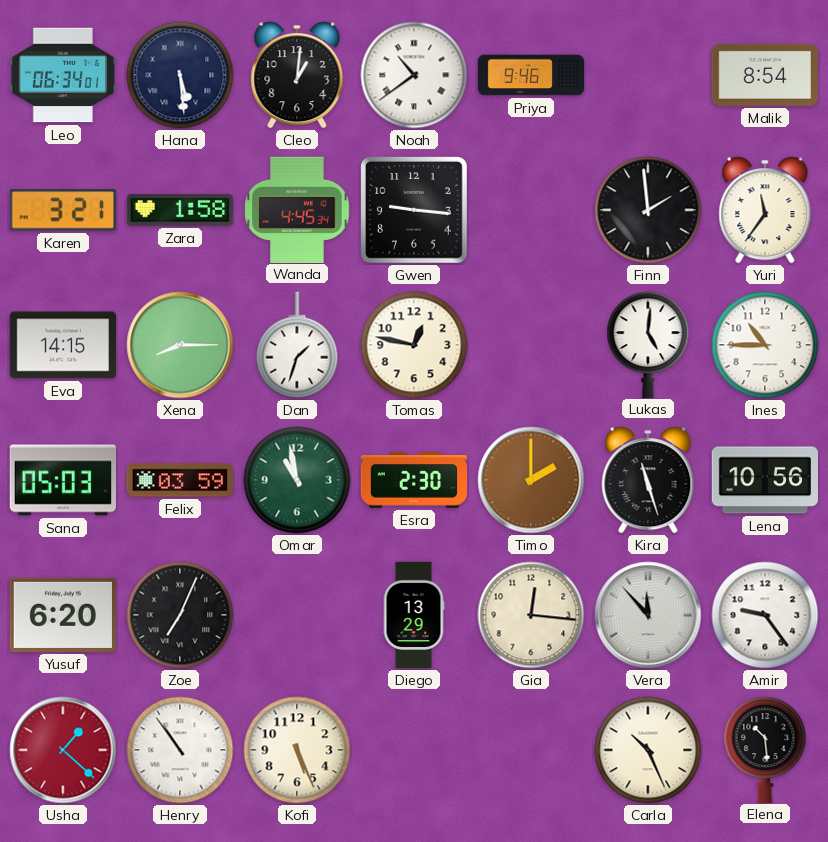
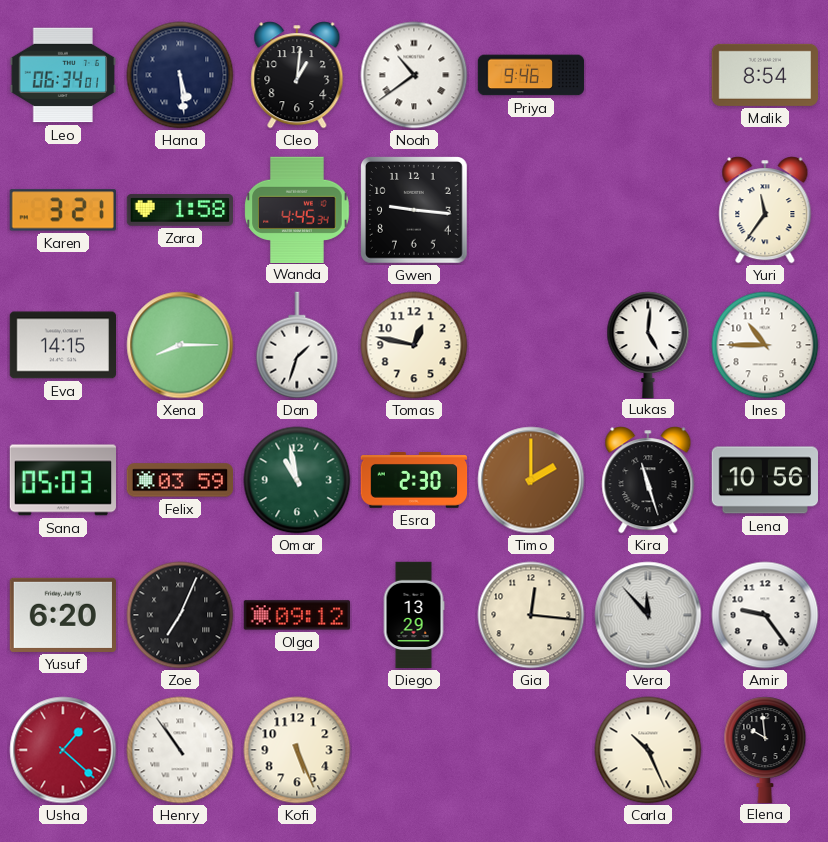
Finn: 1:59 -> none
Olga: none -> 09:12
Elena: 10:29 -> 9:59
